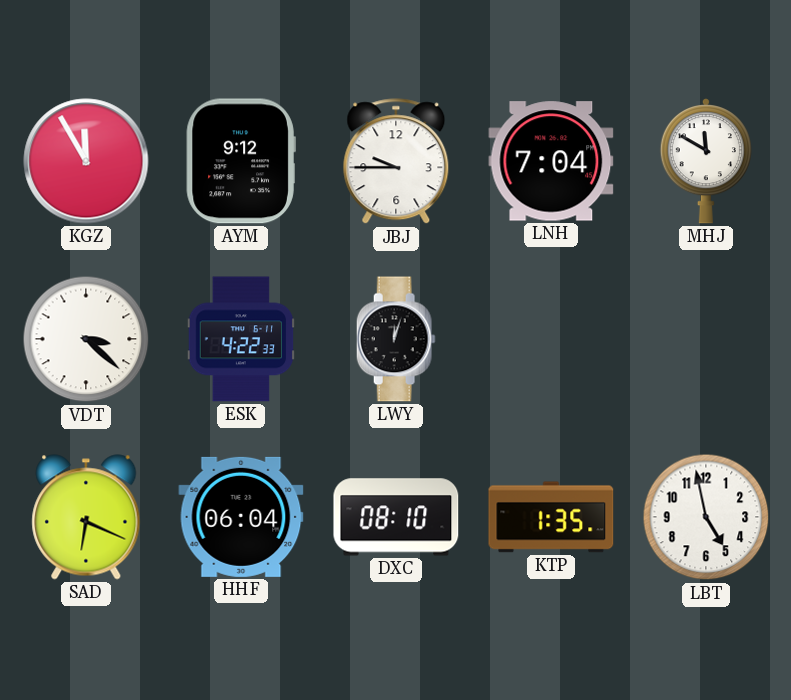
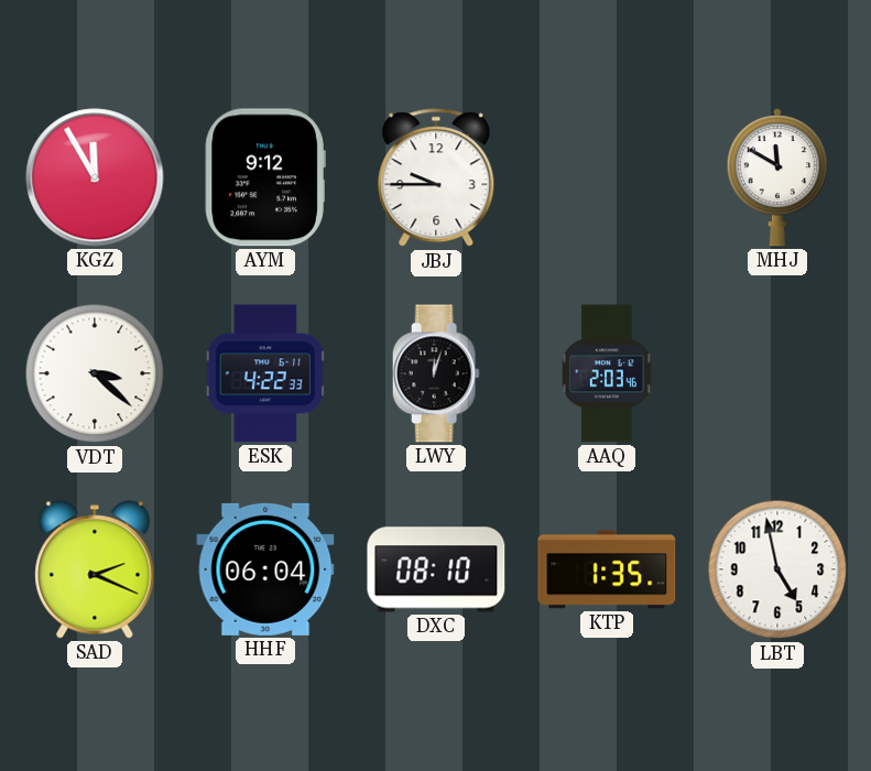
LNH: 7:04 -> none
AAQ: none -> 2:03
SAD: 6:19 -> 2:19
